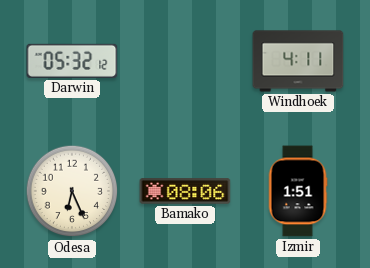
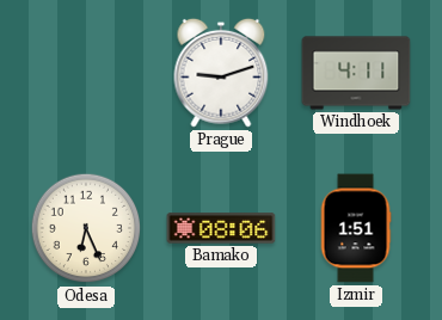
Darwin: 05:32 -> none
Prague: none -> 9:12
